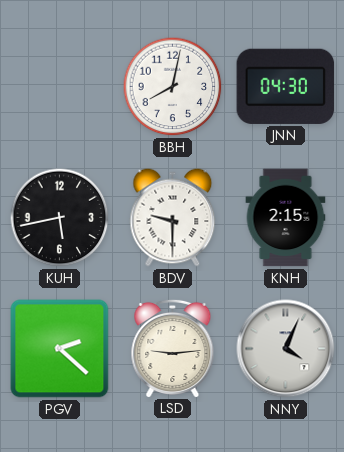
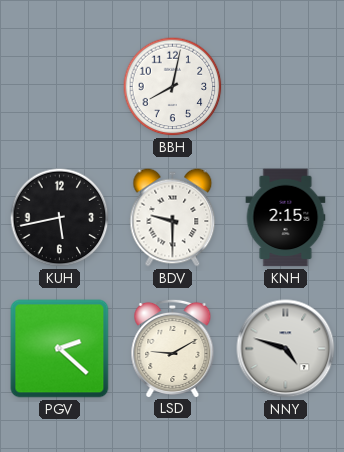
JNN: 04:30 -> none
LSD: 9:14 -> 9:10
NNY: 4:04 -> 4:48
